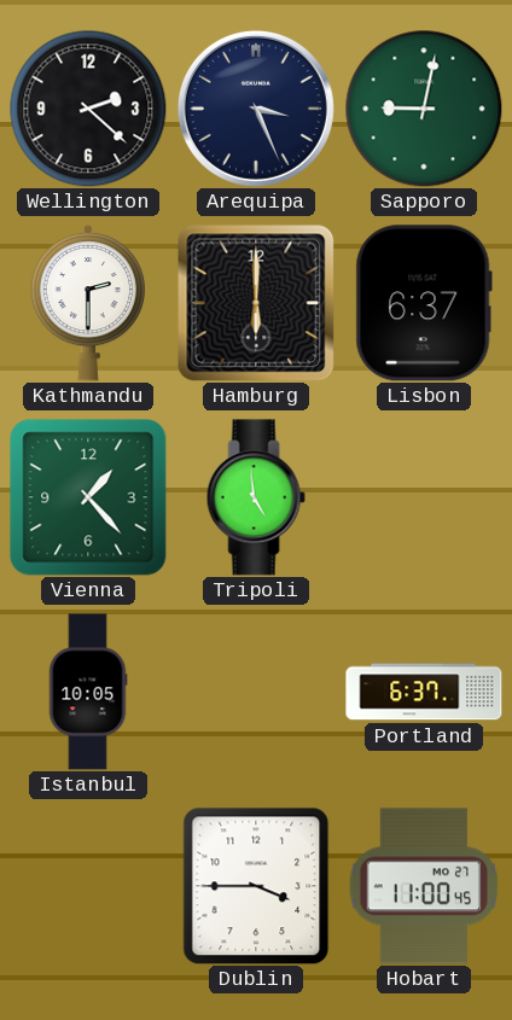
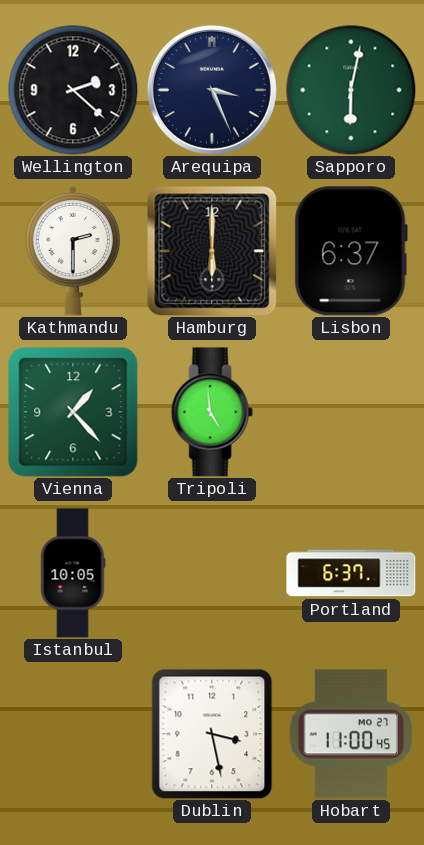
Sapporo: 9:02 -> 6:02
Dublin: 3:45 -> 3:28
